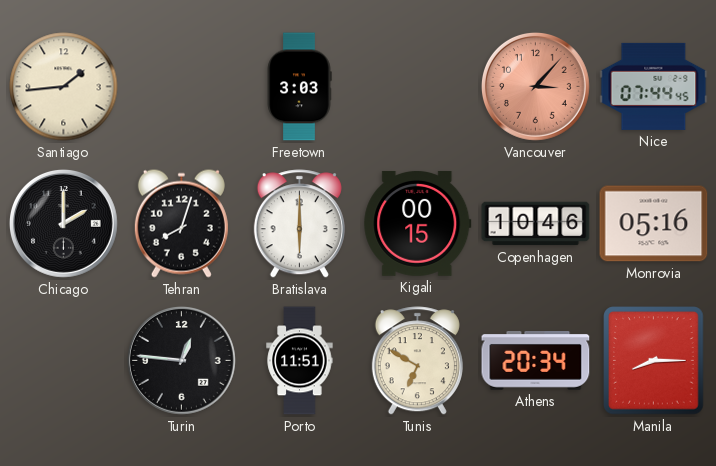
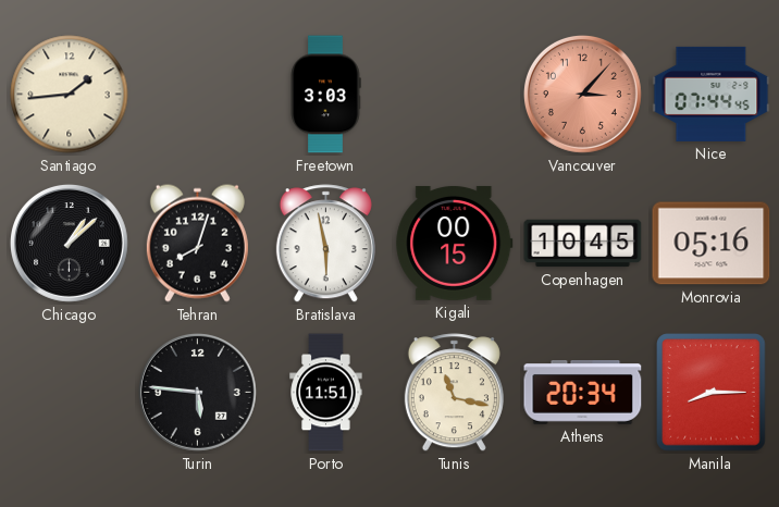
Chicago: 2:00 -> 1:08
Bratislava: 6:00 -> 5:58
Copenhagen: 10:46 -> 10:45
Turin: 12:46 -> 5:46
Tunis: 6:50 -> 11:17
